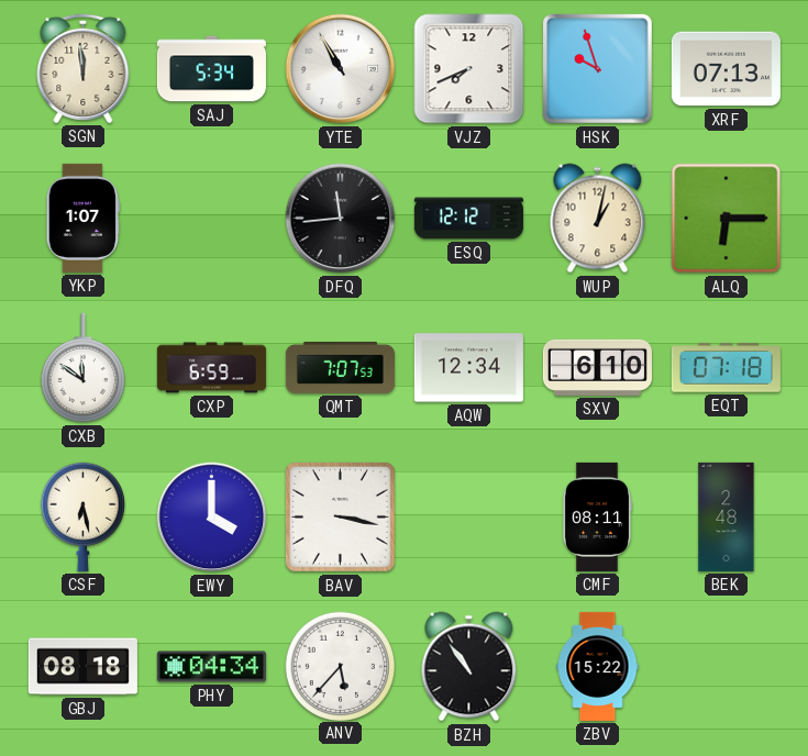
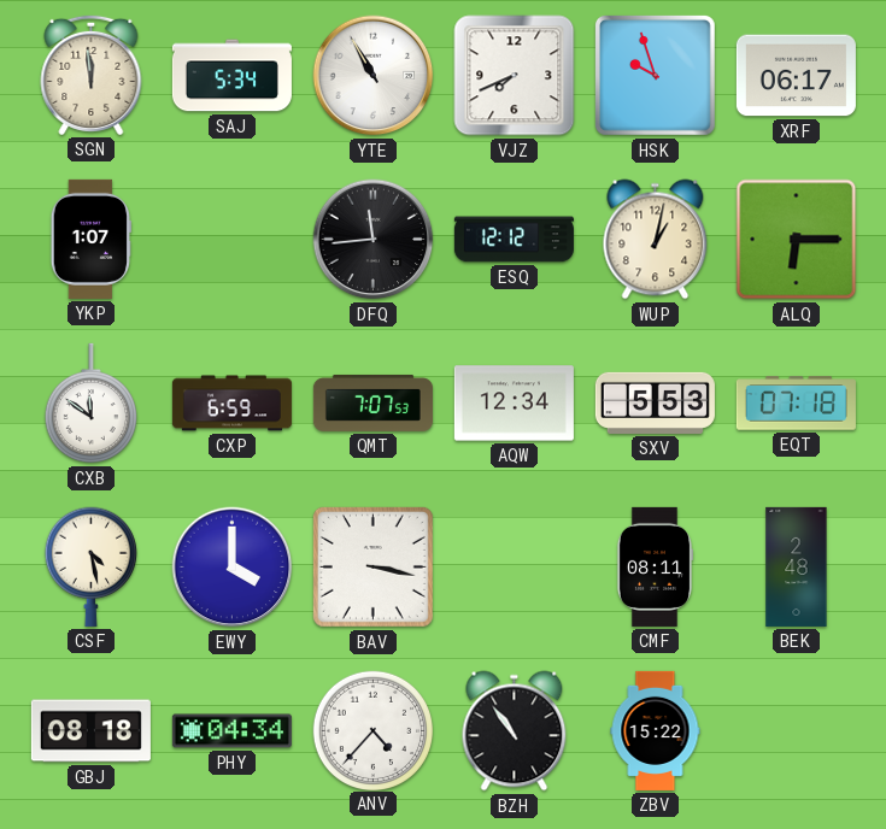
XRF: 07:13 -> 06:17
SXV: 6:10 -> 5:53
CSF: 6:28 -> 4:28
ANV: 5:37 -> 4:37
